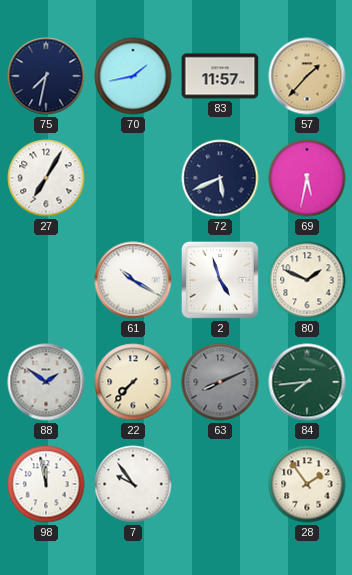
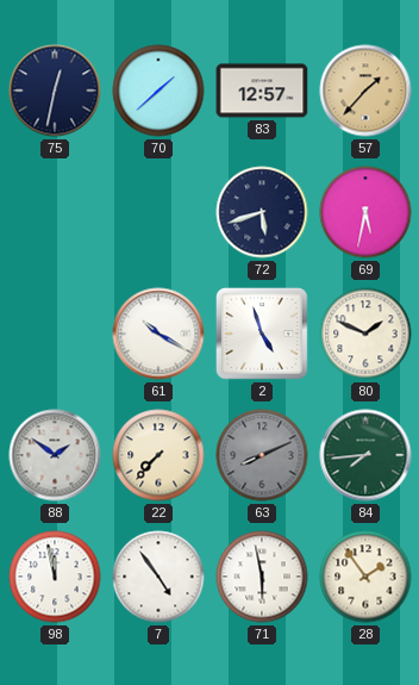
75: 7:32 -> 12:32
70: 1:43 -> 1:38
83: 11:57 -> 12:57
27: 7:05 -> none
72: 5:41 -> 5:42
7: 9:54 -> 4:54
71: none -> 5:58
